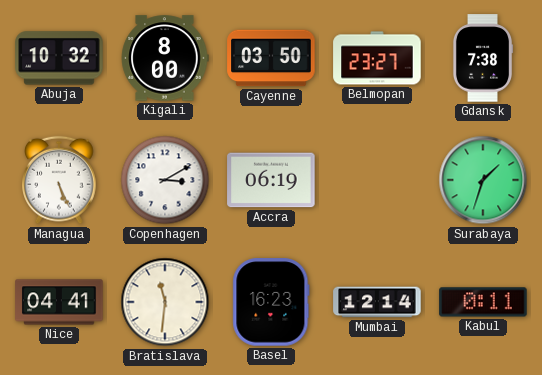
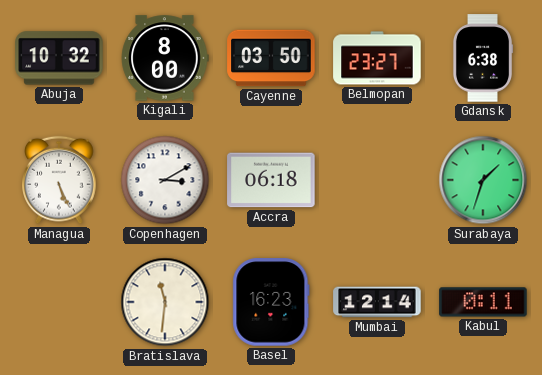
Gdansk: 7:38 -> 6:38
Accra: 06:19 -> 06:18
Nice: 04:41 -> none
